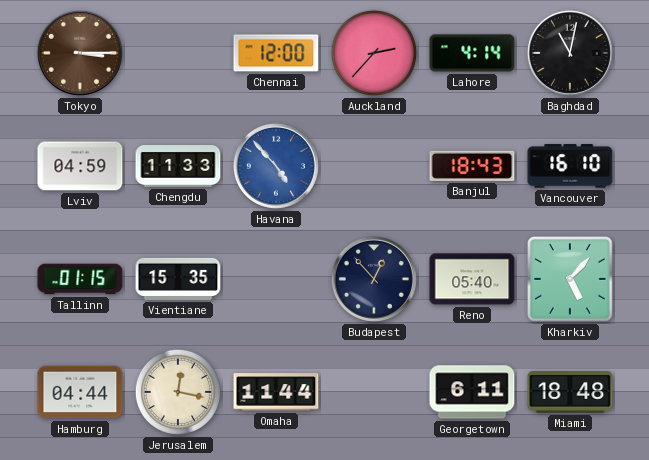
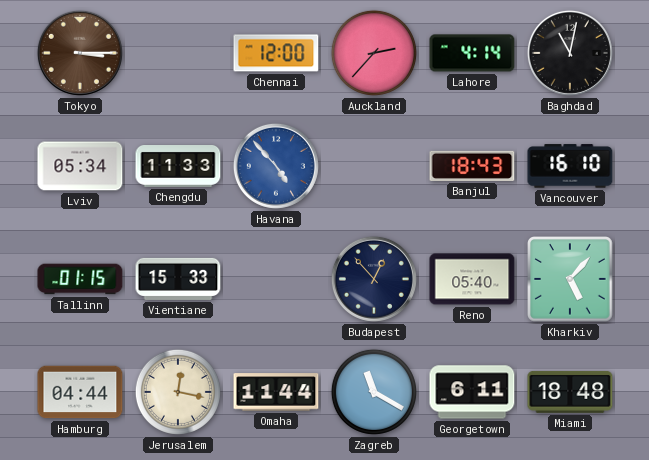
Lviv: 04:59 -> 05:34
Vientiane: 15:35 -> 15:33
Zagreb: none -> 11:20
